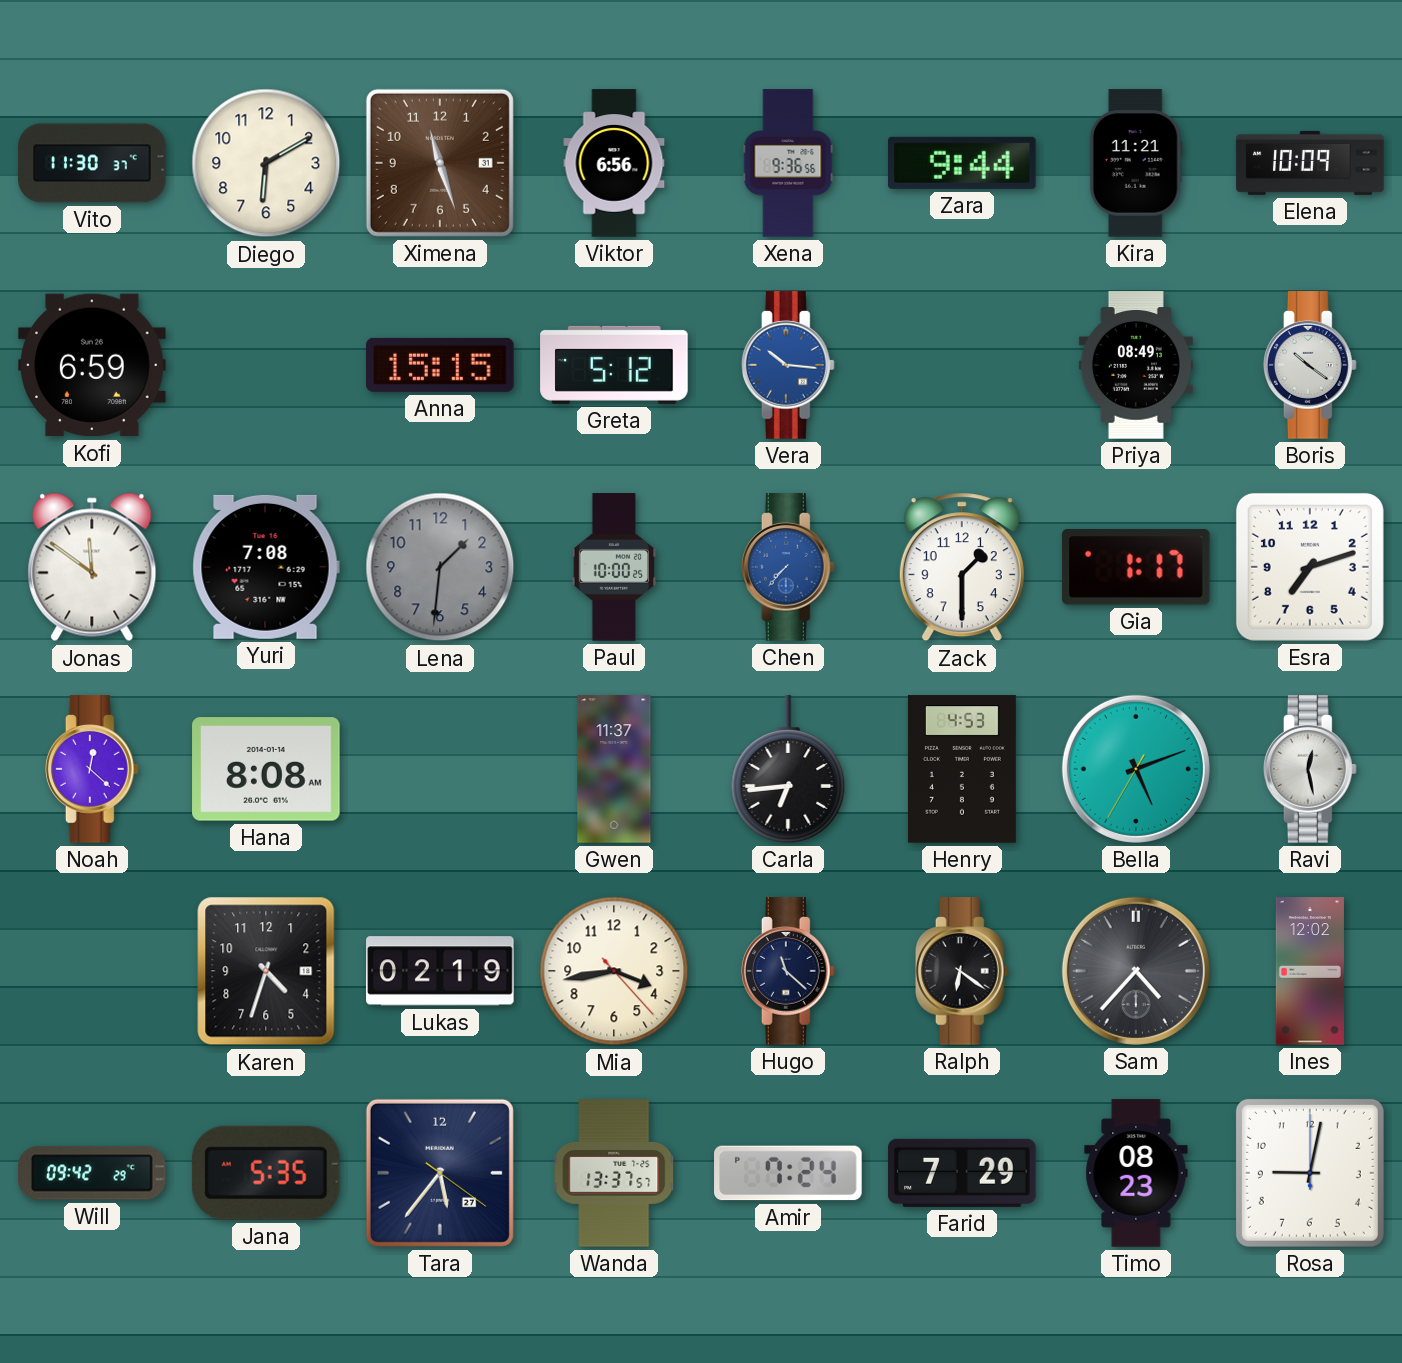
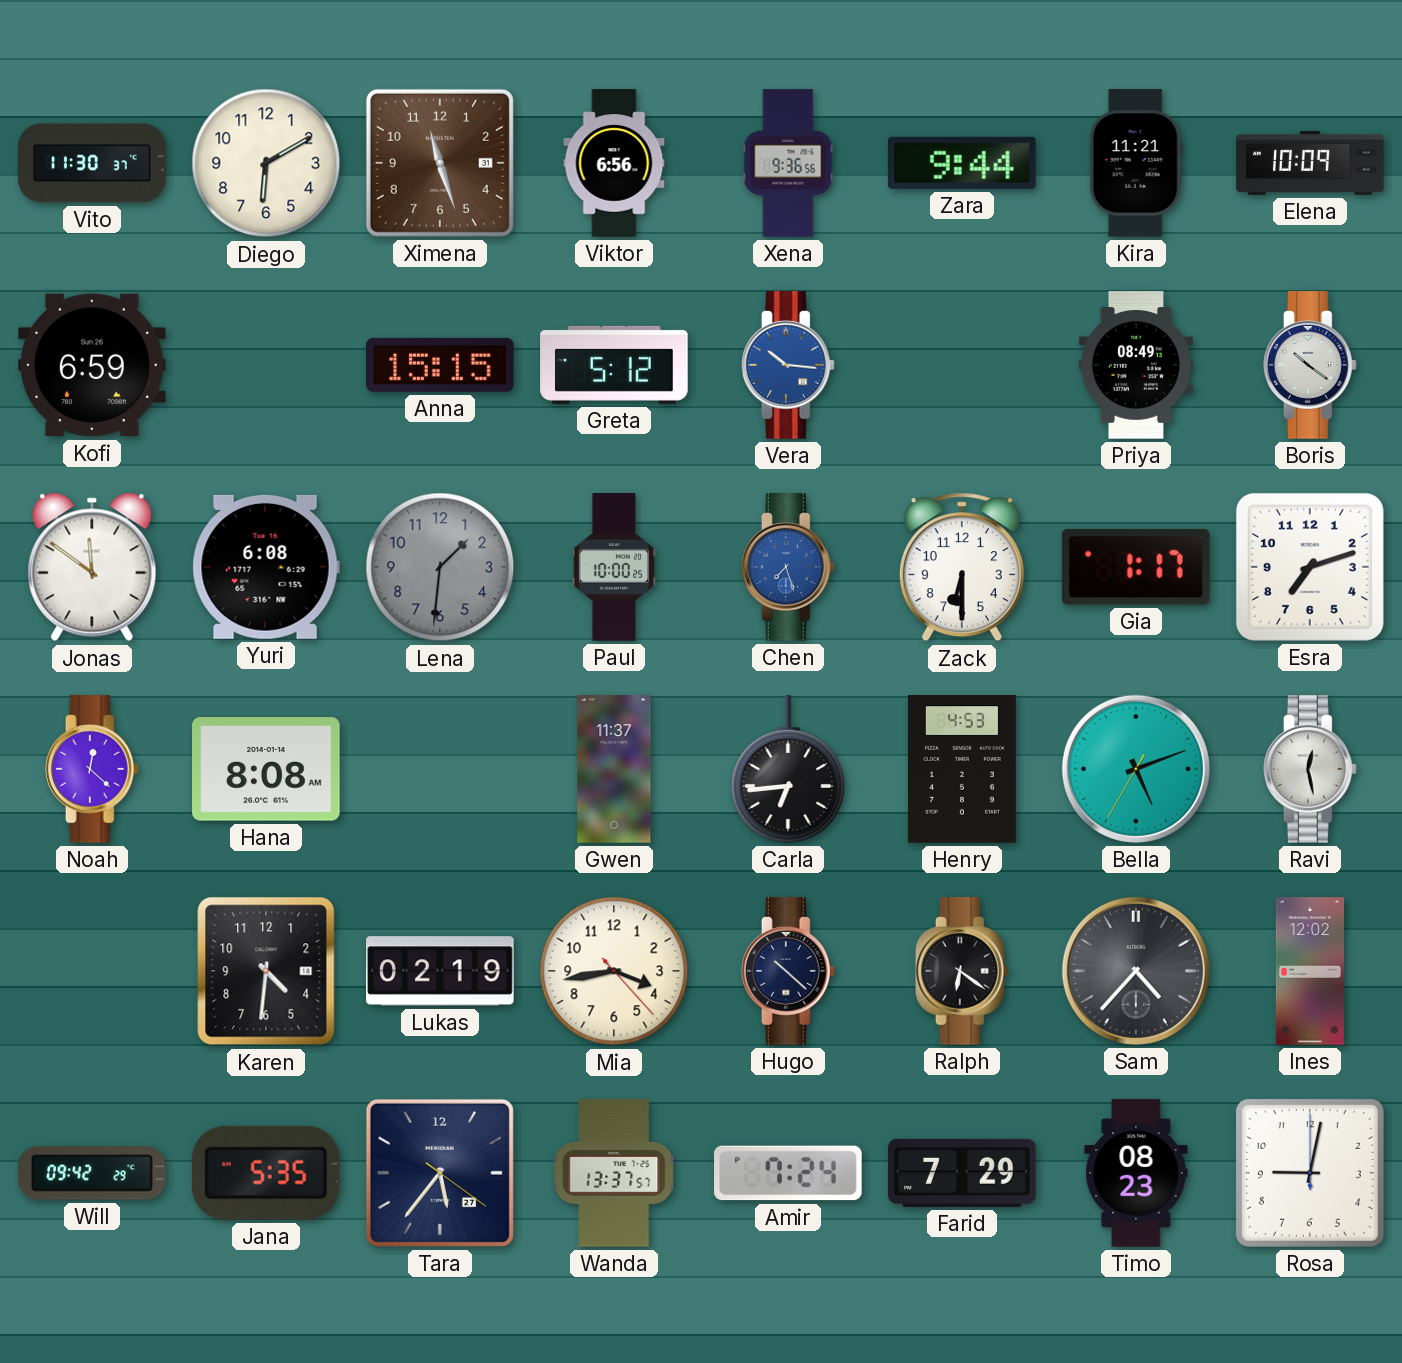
Yuri: 7:08 -> 6:08
Chen: 7:37 -> 7:27
Zack: 1:30 -> 6:30
Karen: 4:33 -> 4:31
Hugo: 11:22 -> 10:22
